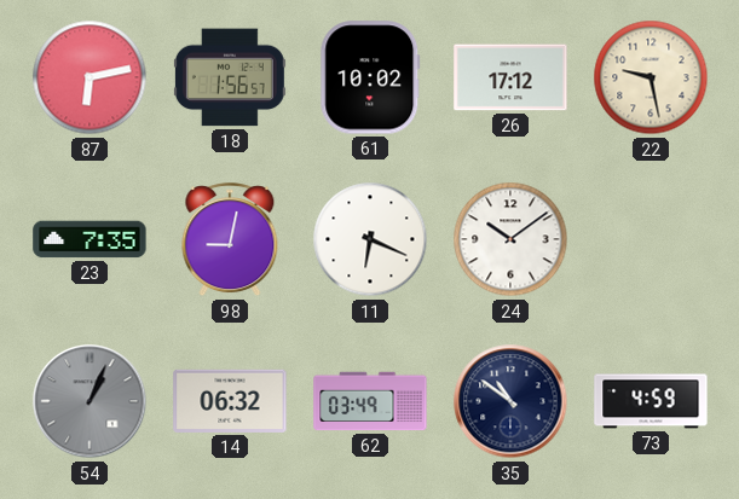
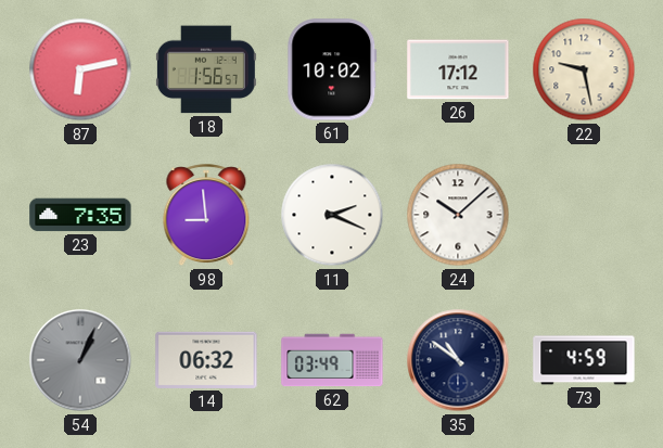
98: 9:02 -> 8:59
11: 6:19 -> 2:19
24: 10:09 -> 10:08
